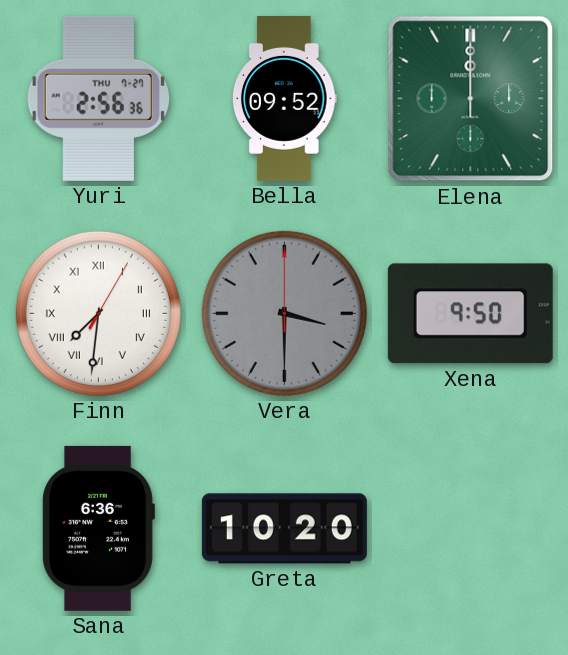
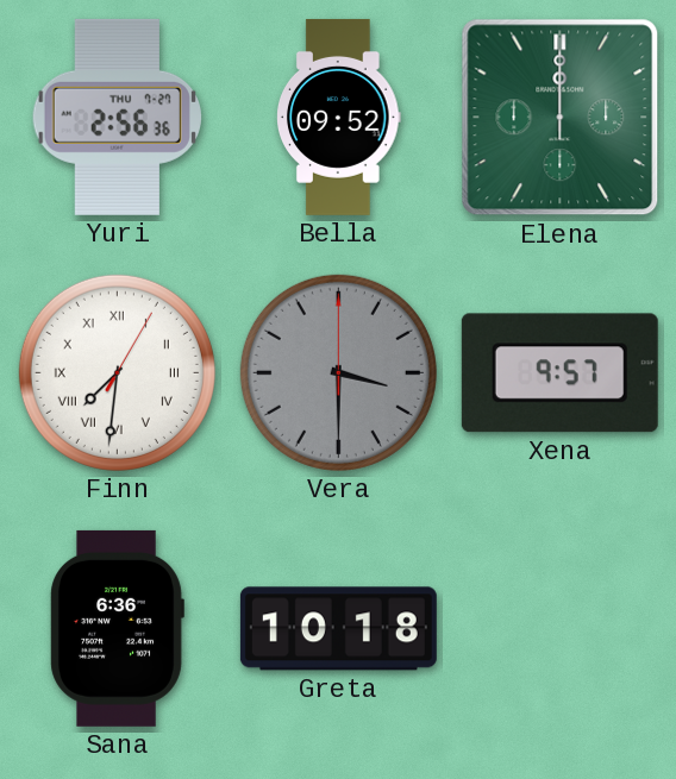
Xena: 9:50 -> 9:57
Greta: 10:20 -> 10:18
